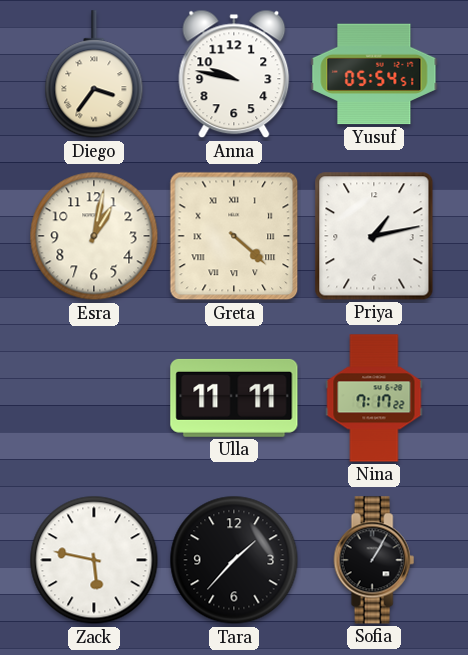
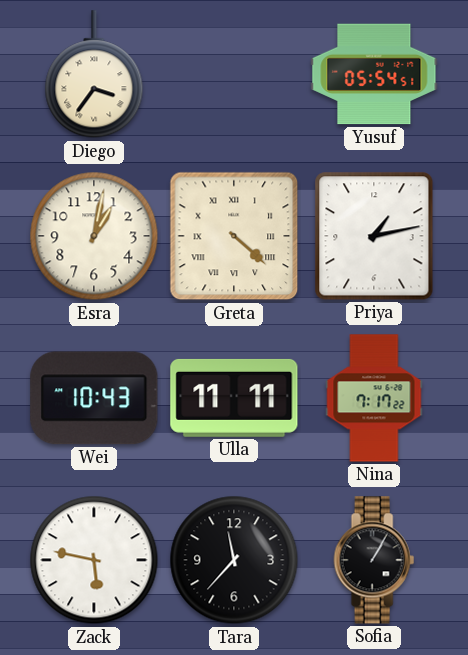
Anna: 9:47 -> none
Wei: none -> 10:43
Tara: 1:37 -> 11:37
